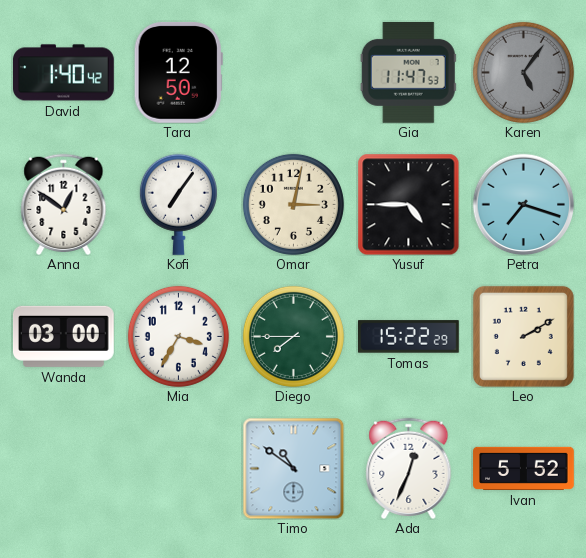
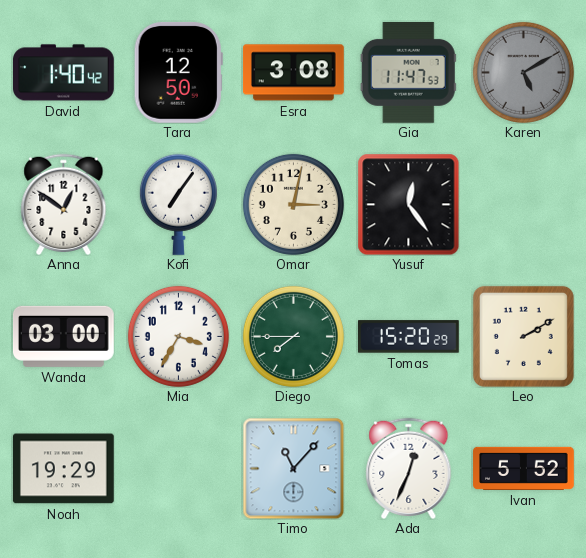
Esra: none -> 3:08
Karen: 5:06 -> 5:10
Yusuf: 4:45 -> 12:24
Petra: 7:18 -> none
Tomas: 15:22 -> 15:20
Noah: none -> 19:29
Timo: 10:51 -> 11:07
